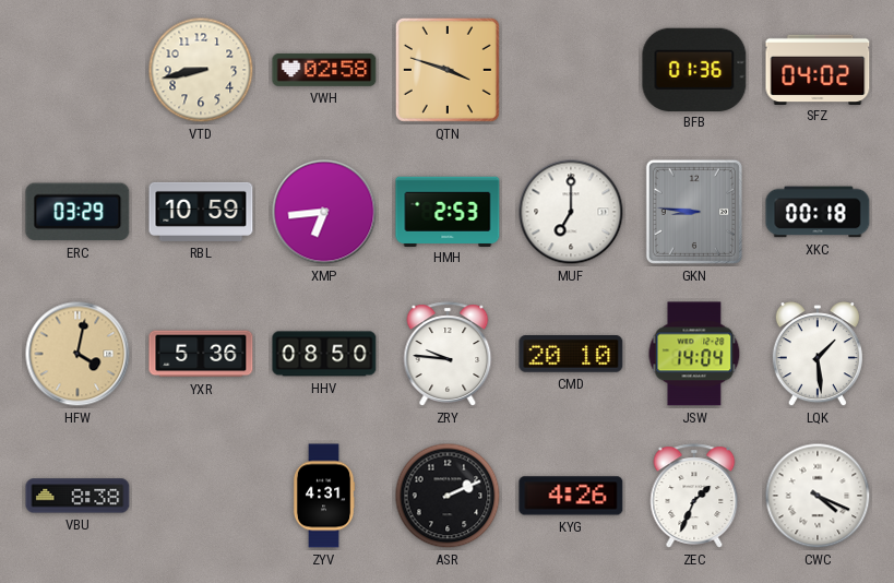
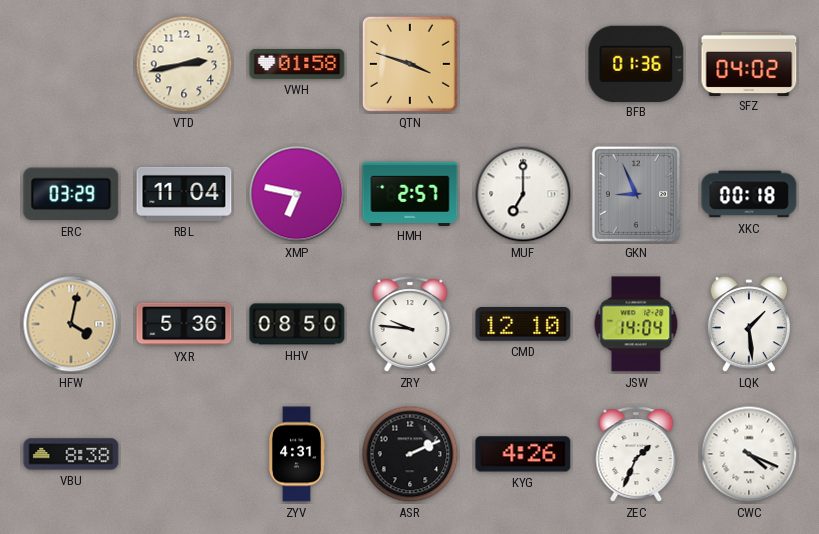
VTD: 8:43 -> 2:43
VWH: 02:58 -> 01:58
RBL: 10:59 -> 11:04
XMP: 6:44 -> 6:47
HMH: 2:53 -> 2:57
GKN: 8:46 -> 8:56
CMD: 20:10 -> 12:10
